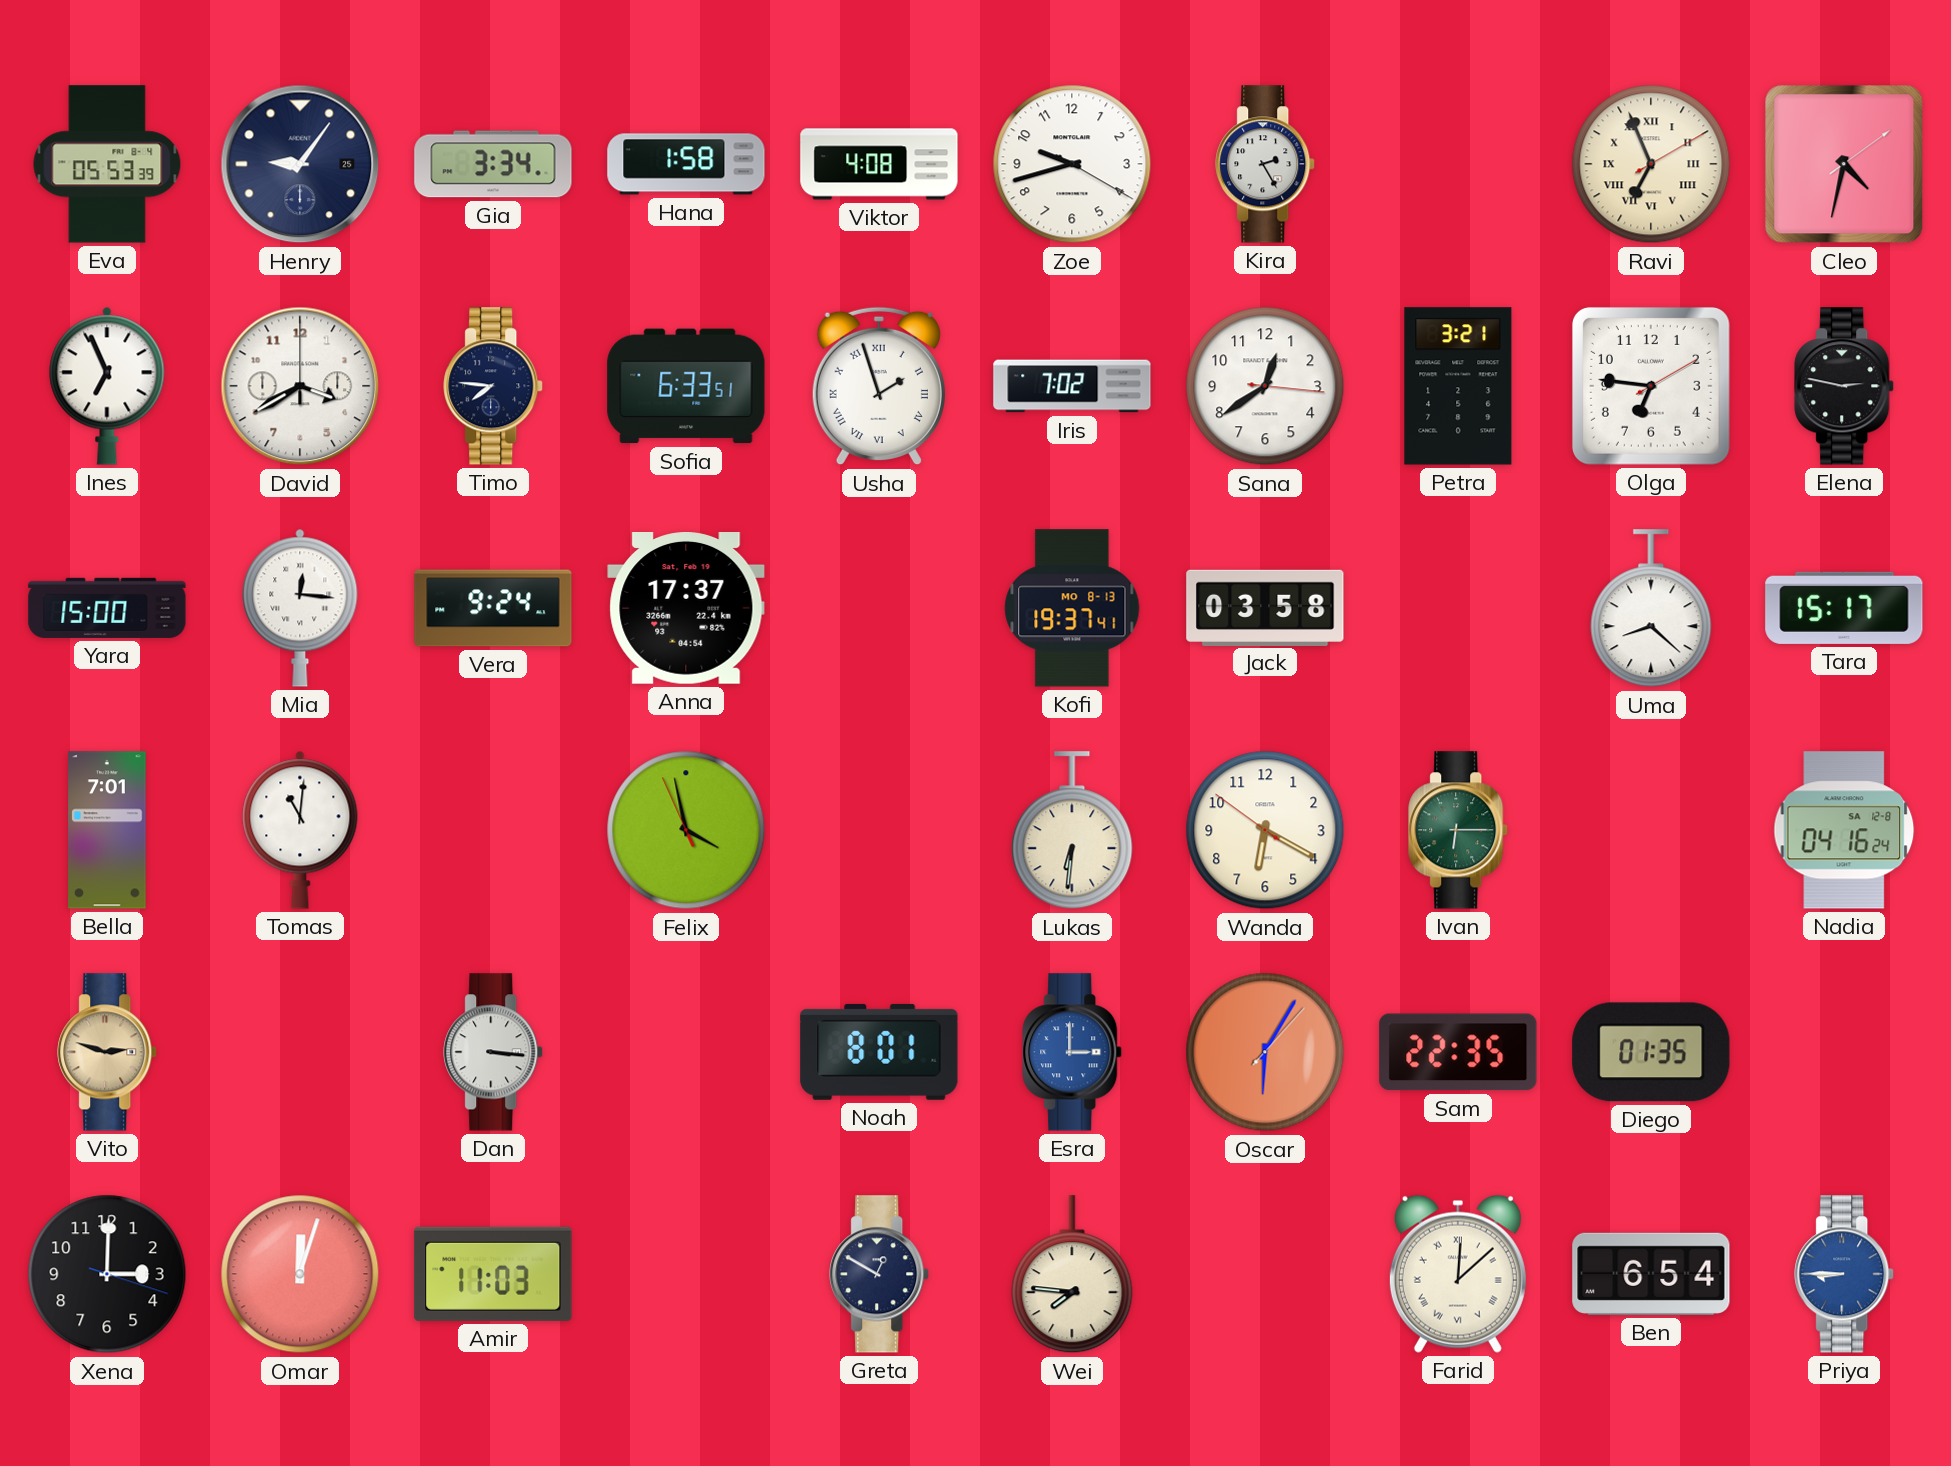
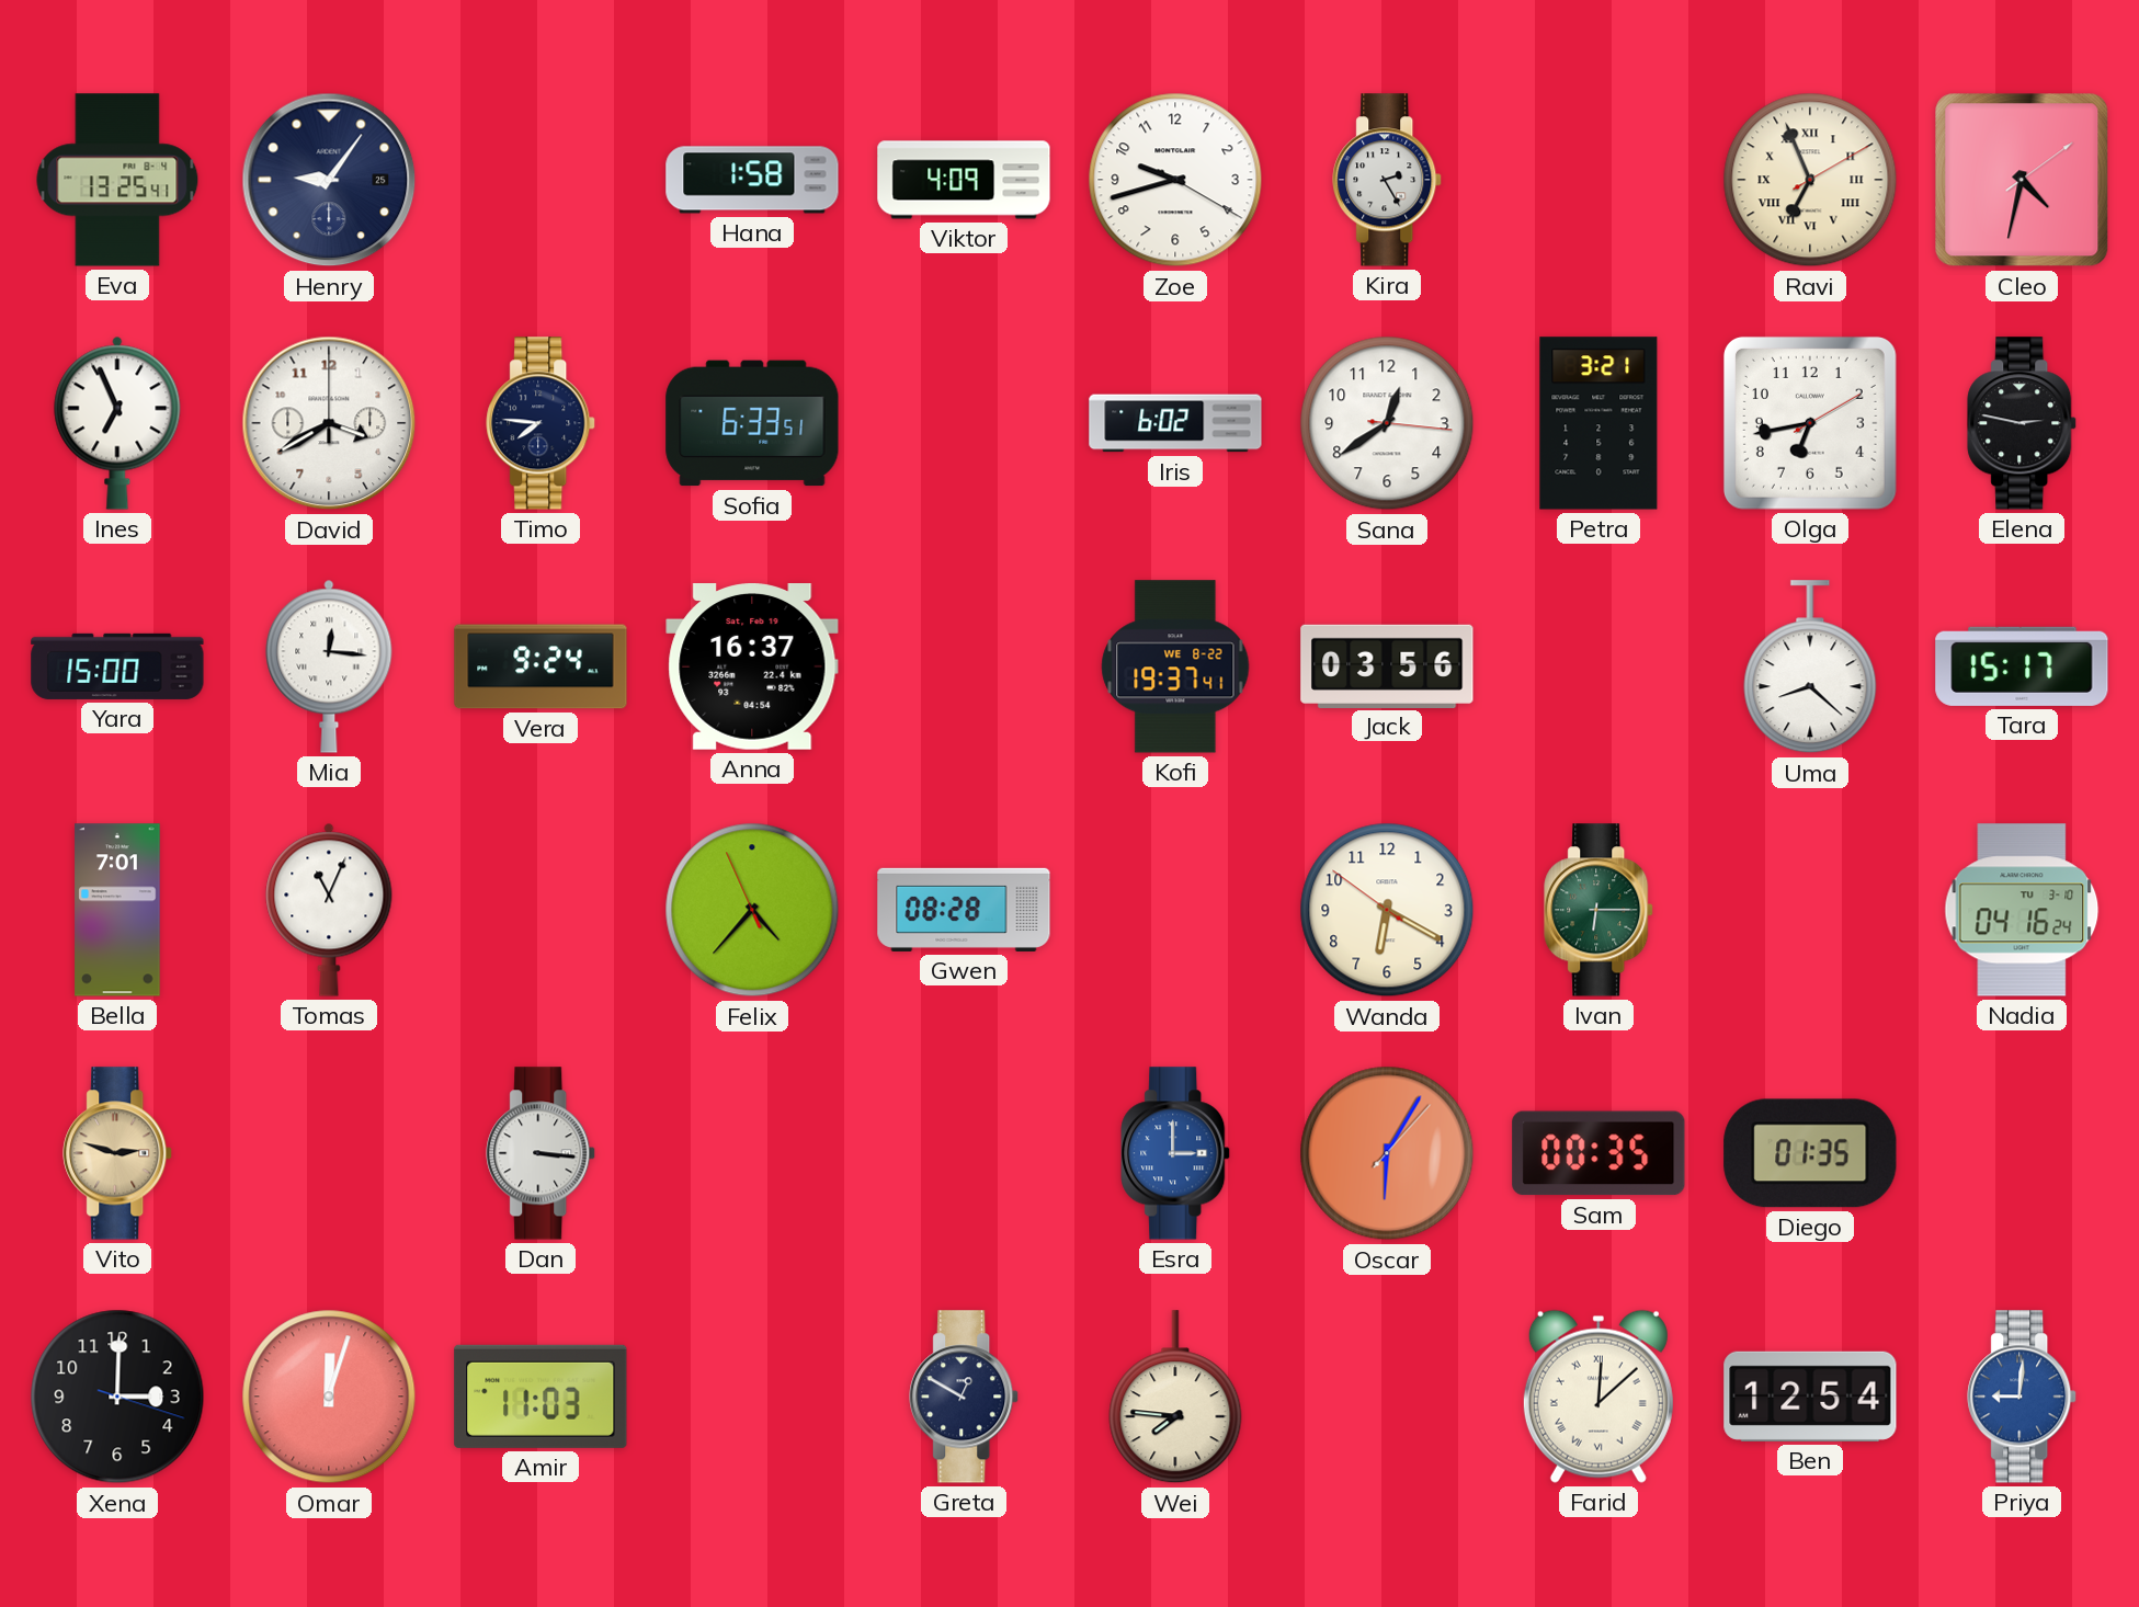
Eva: 05:53 -> 13:25
Gia: 3:34 -> none
Viktor: 4:08 -> 4:09
Usha: 1:57 -> none
Iris: 7:02 -> 6:02
Olga: 6:46 -> 6:43
Anna: 17:37 -> 16:37
Kofi date: MO 8-13 -> WE 8-22
Jack: 03:58 -> 03:56
Tomas: 11:01 -> 11:04
Felix: 3:57 -> 4:36
Gwen: none -> 08:28
Lukas: 6:31 -> none
Nadia date: SA 12-8 -> TU 3-10
Noah: 8:01 -> none
Sam: 22:35 -> 00:35
Ben: 6:54 -> 12:54
Priya: 8:45 -> 9:01
